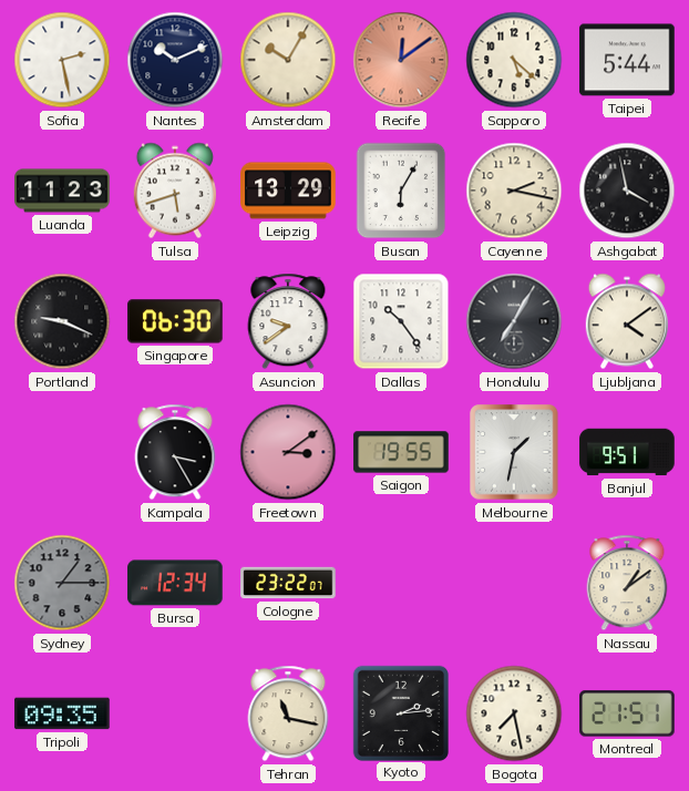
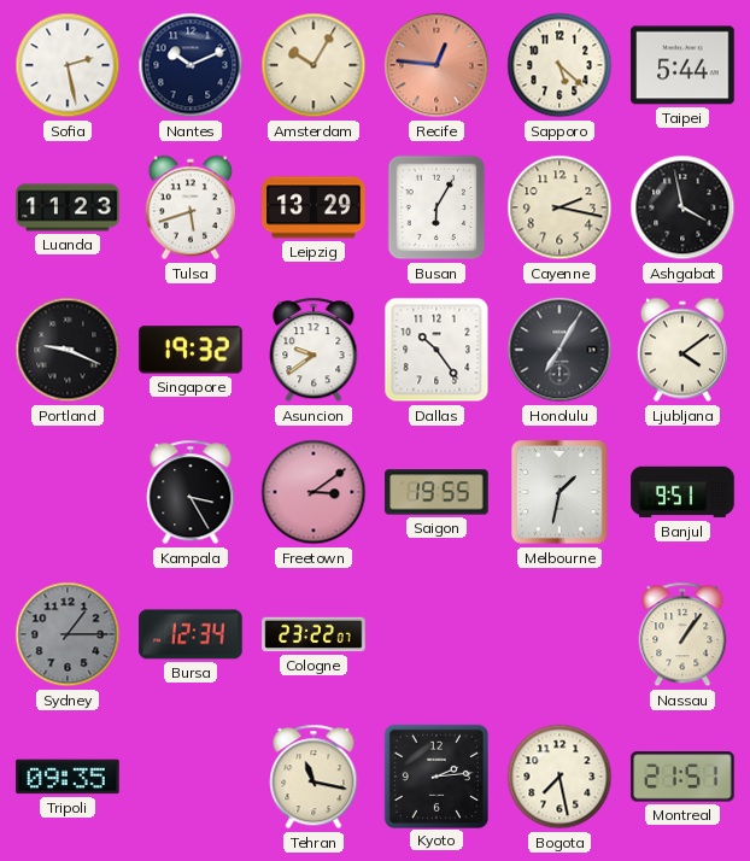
Recife: 12:09 -> 12:46
Singapore: 06:30 -> 19:32
Nassau: 1:09 -> 1:06
